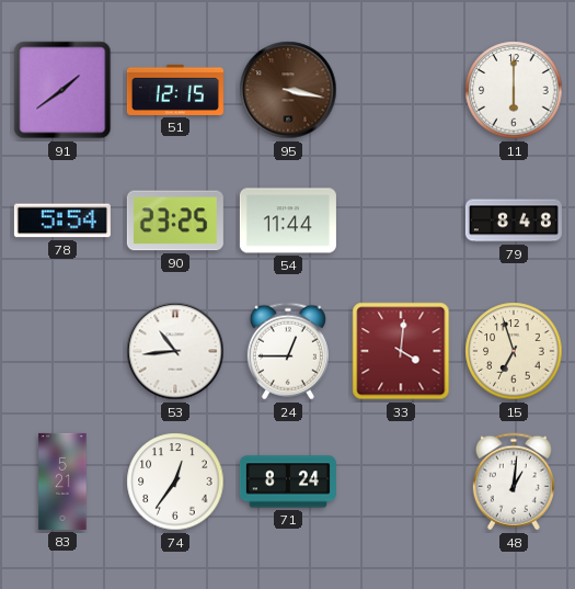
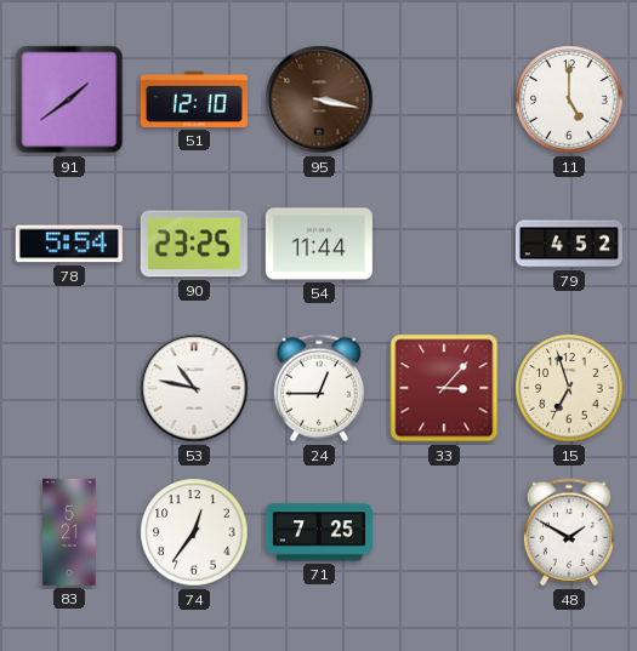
51: 12:15 -> 12:10
11: 6:00 -> 5:00
79: 8:48 -> 4:52
53: 10:44 -> 10:47
33: 4:01 -> 3:07
71: 8:24 -> 7:25
48: 1:01 -> 1:50
